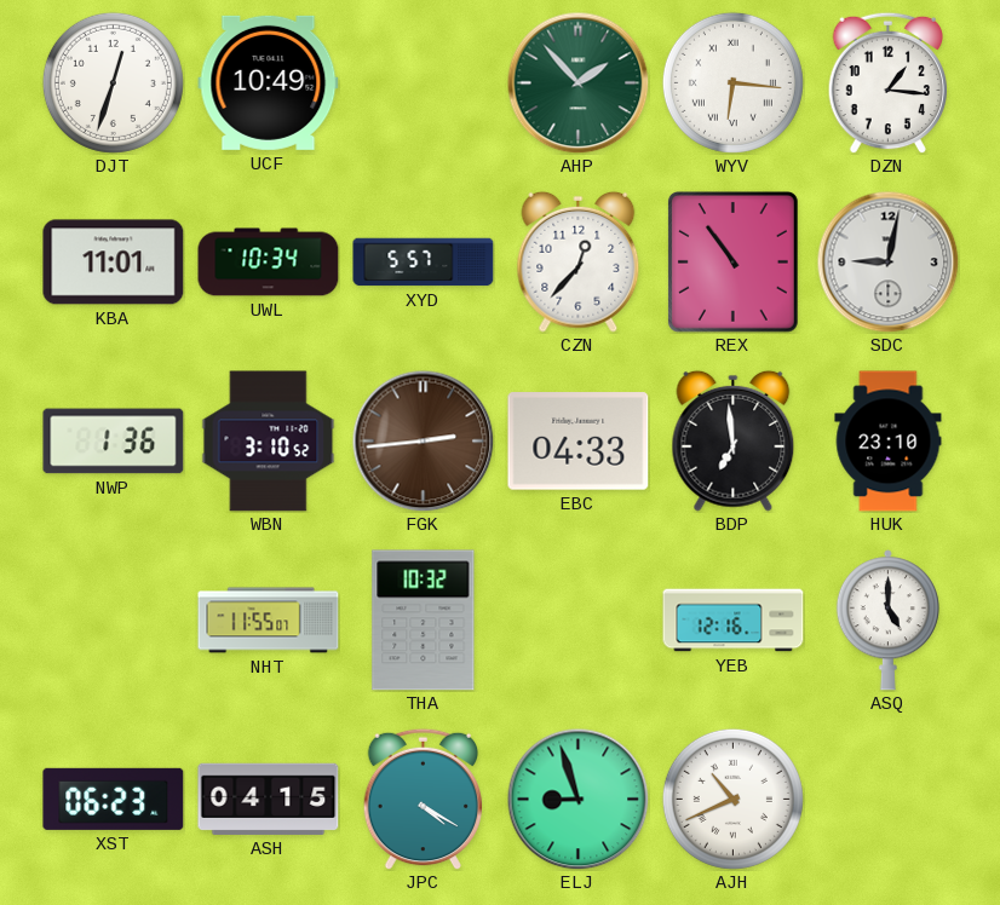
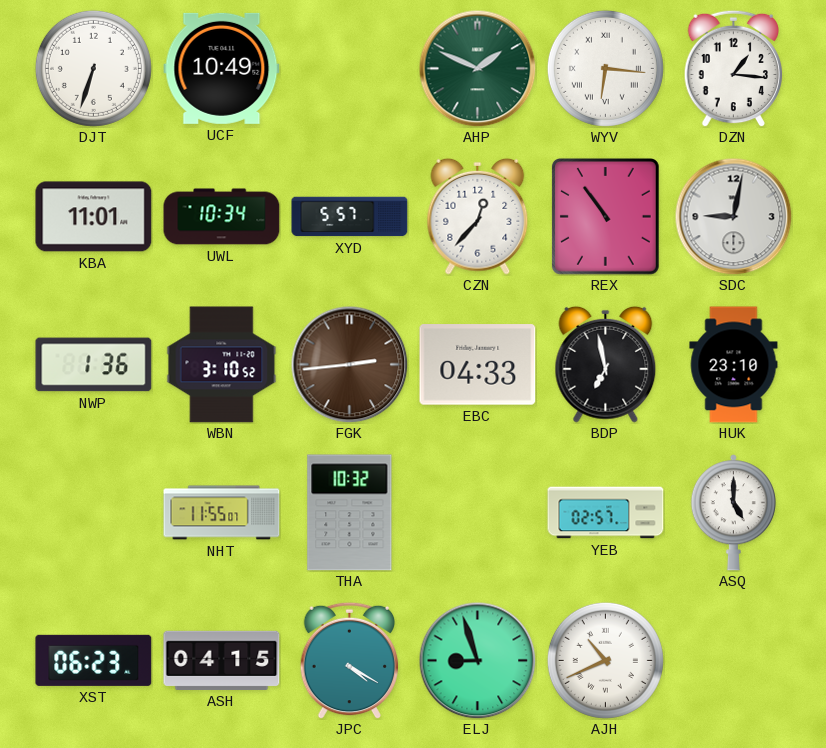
DJT: 12:33 -> 6:33
AHP: 1:53 -> 1:49
BDP: 6:59 -> 6:58
YEB: 12:16 -> 02:57
